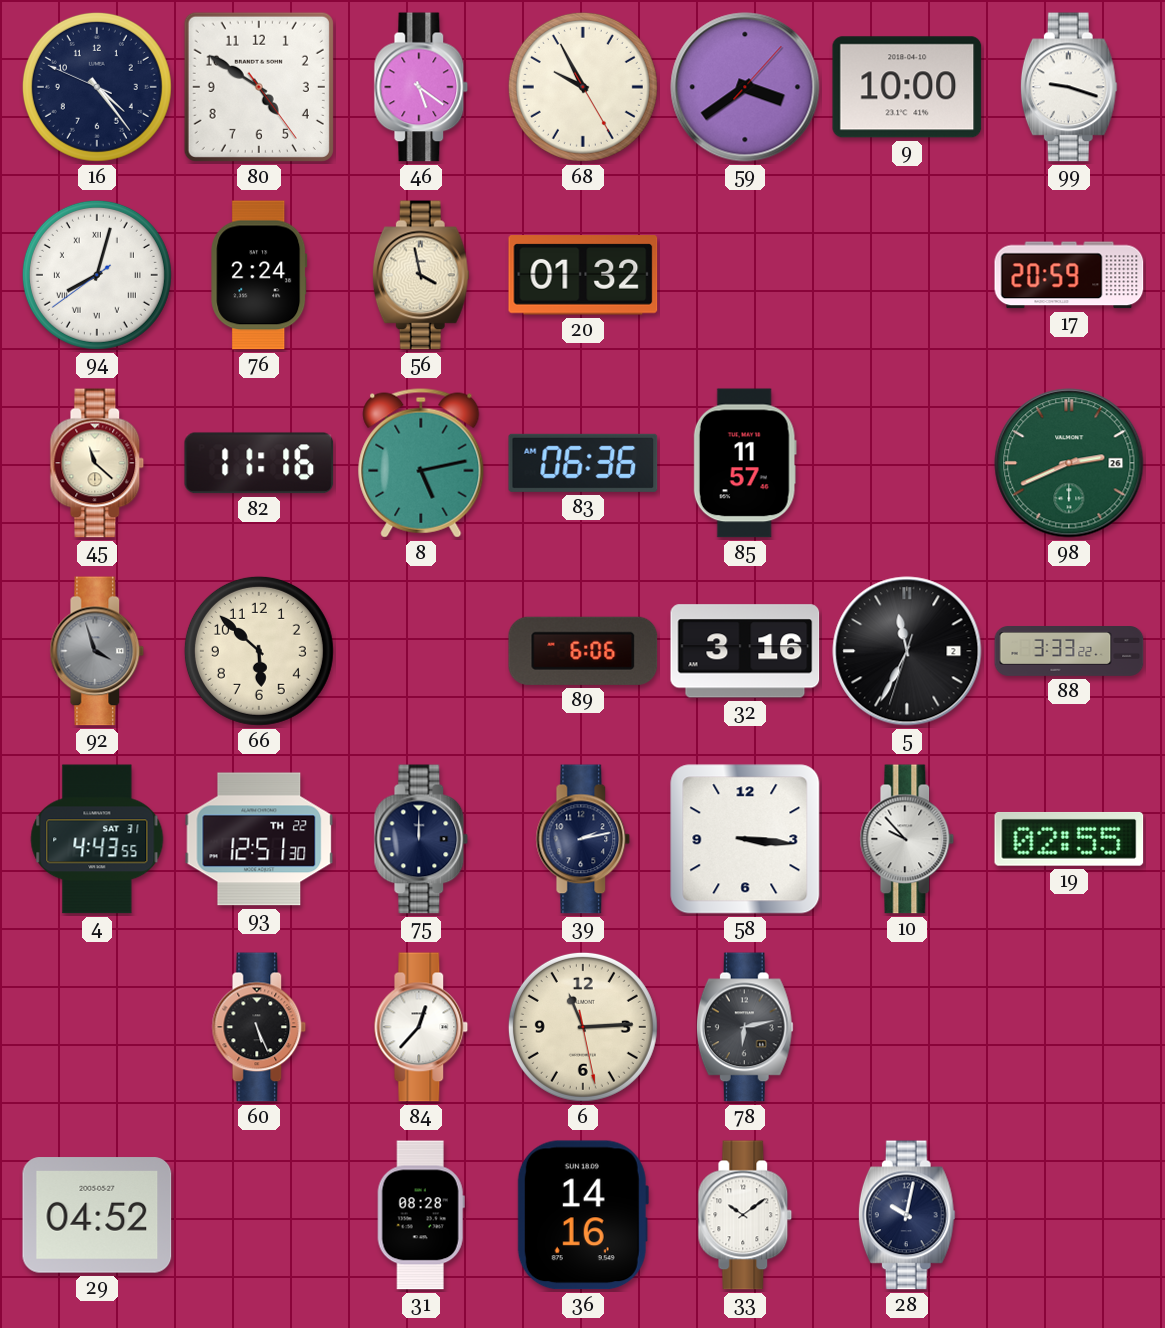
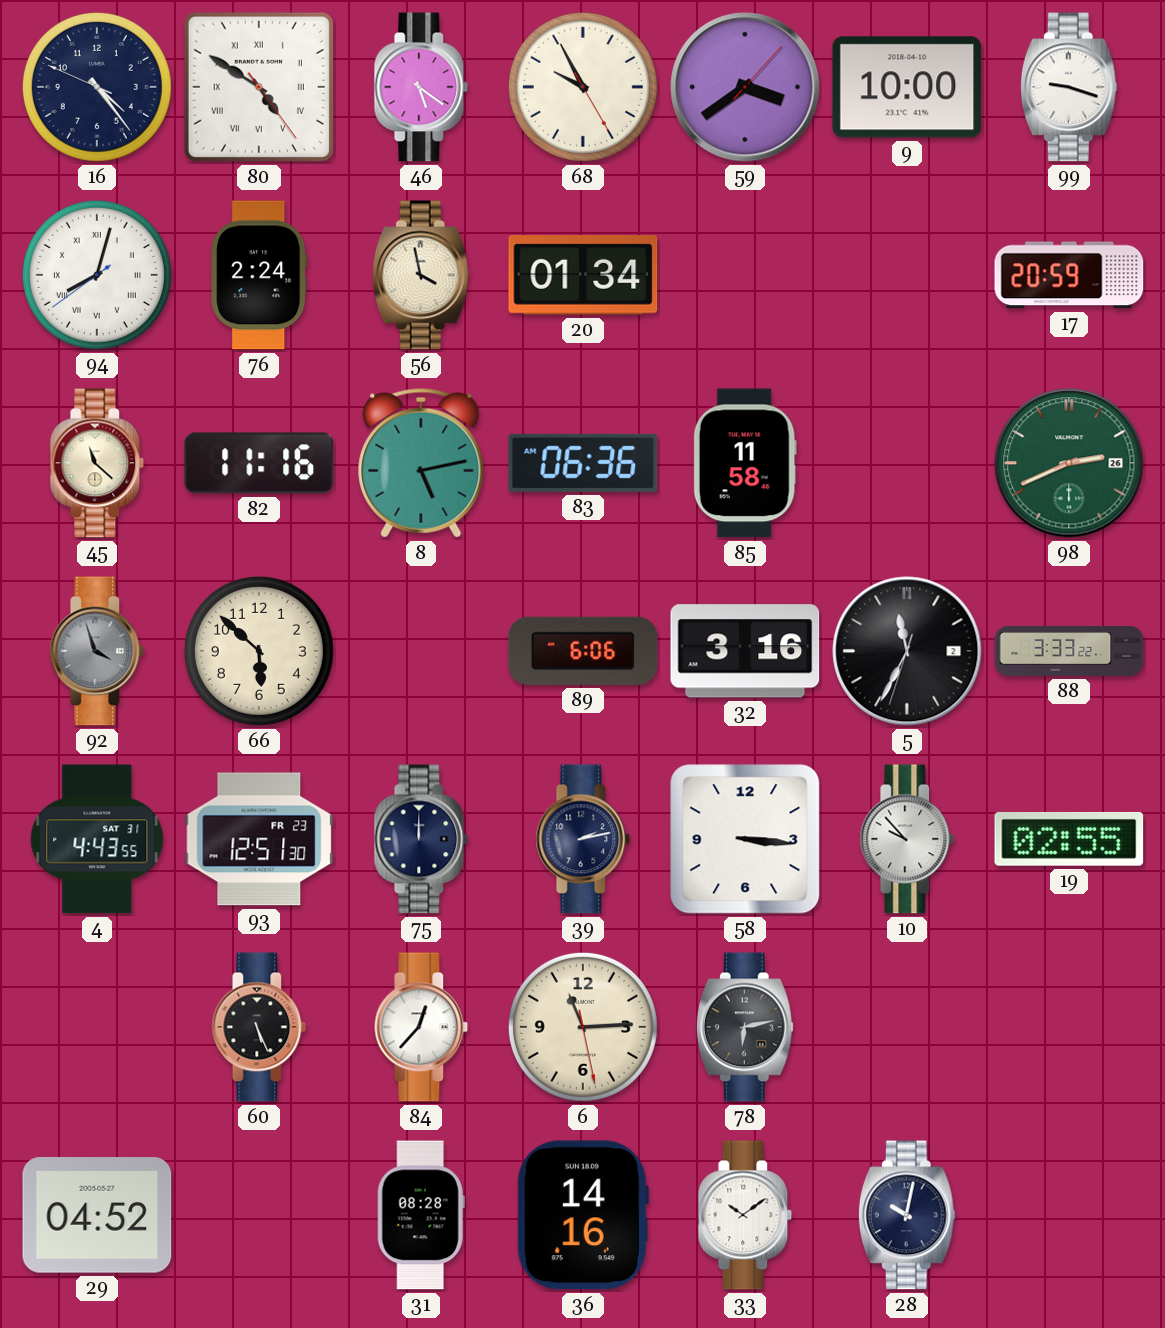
80 numerals: Arabic -> Roman
20: 01:32 -> 01:34
85: 11:57 -> 11:58
93 date: TH 22 -> FR 23
